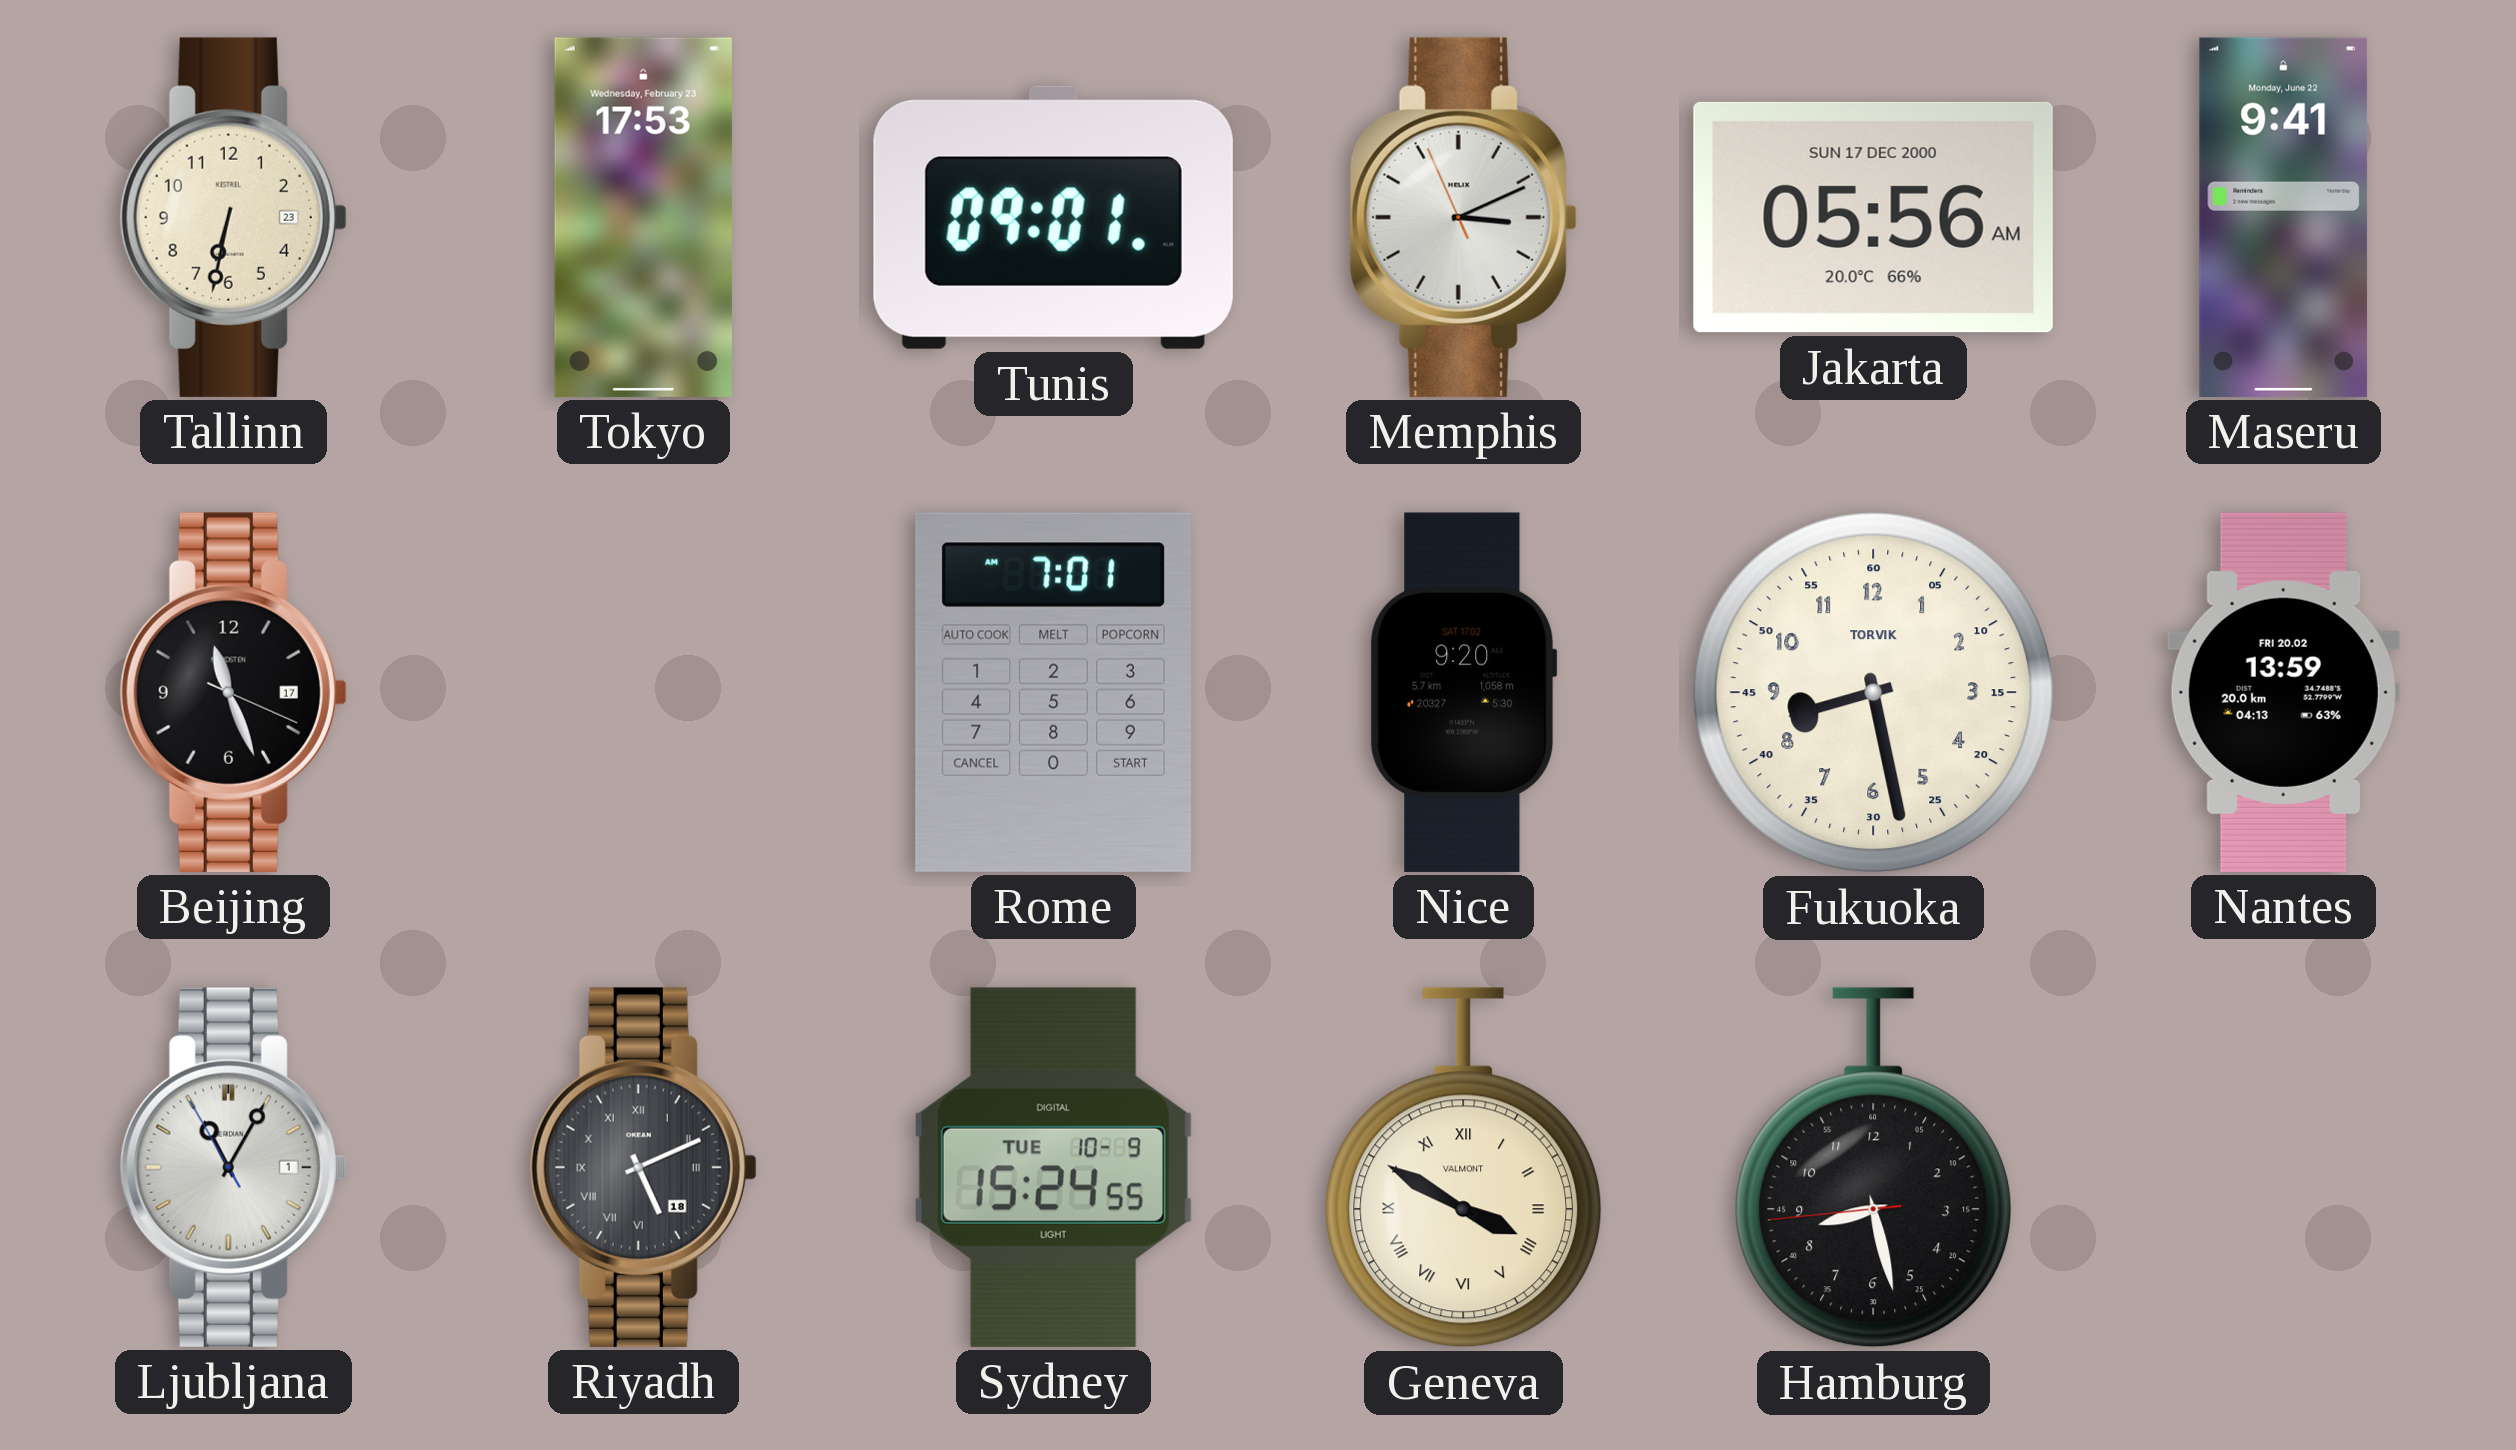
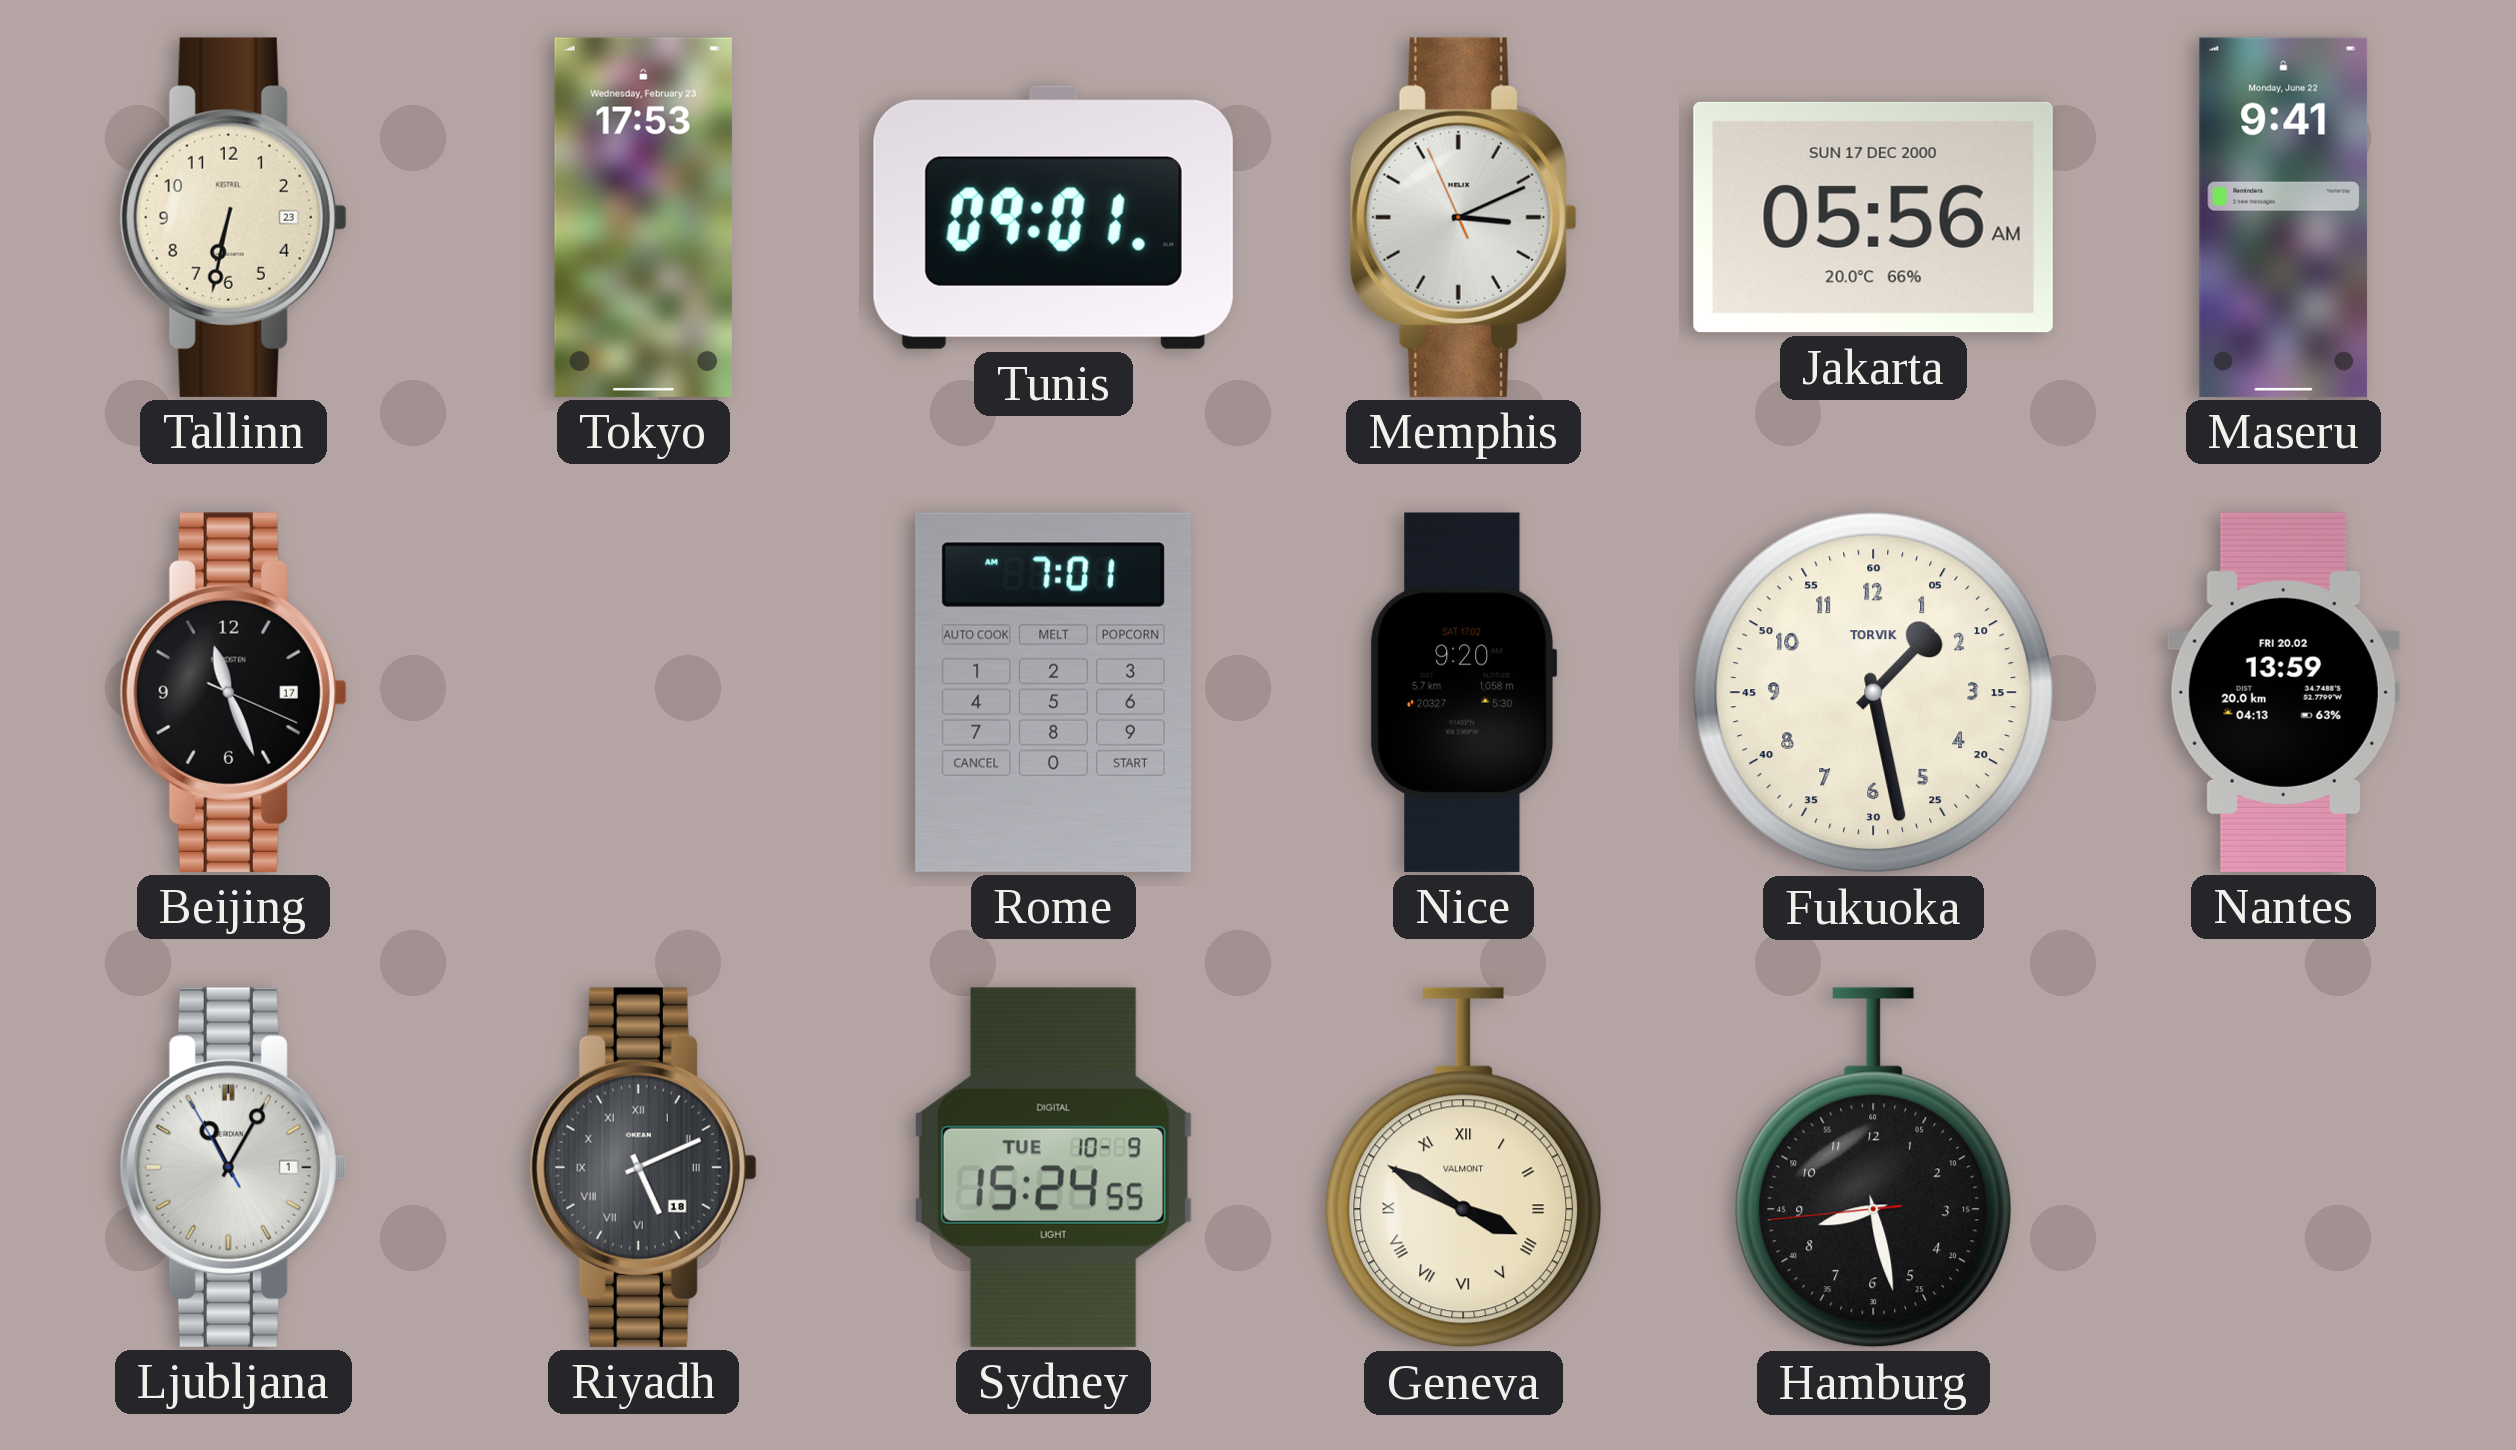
Fukuoka: 8:28 -> 1:28
